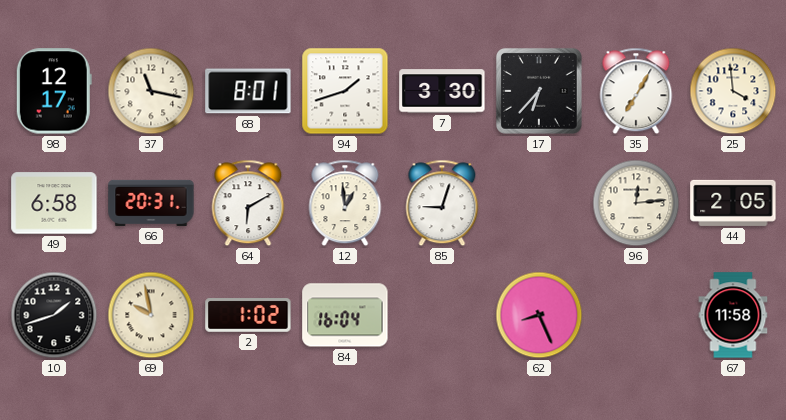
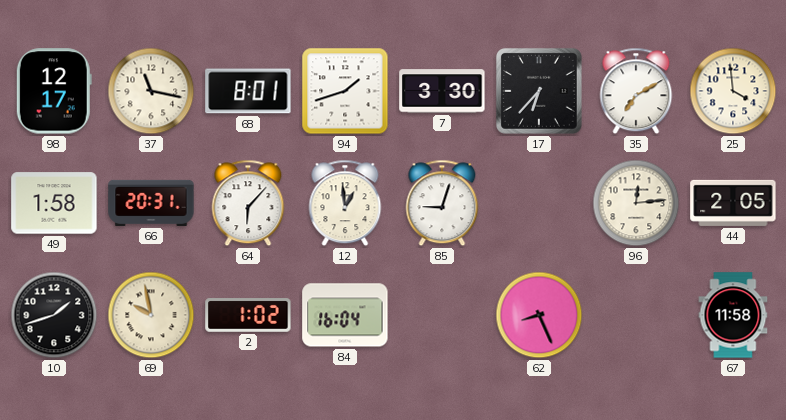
35: 7:05 -> 7:10
49: 6:58 -> 1:58
64: 6:10 -> 6:07
